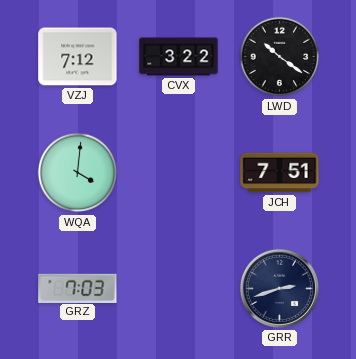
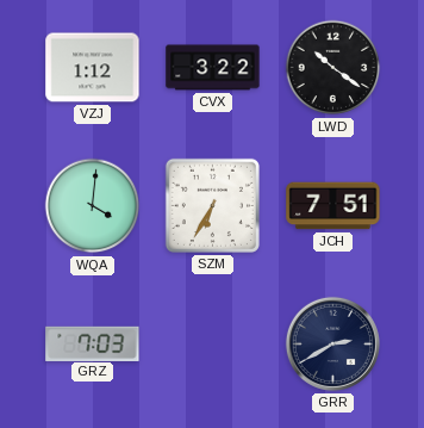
VZJ: 7:12 -> 1:12
SZM: none -> 6:35
GRR: 2:42 -> 2:40
